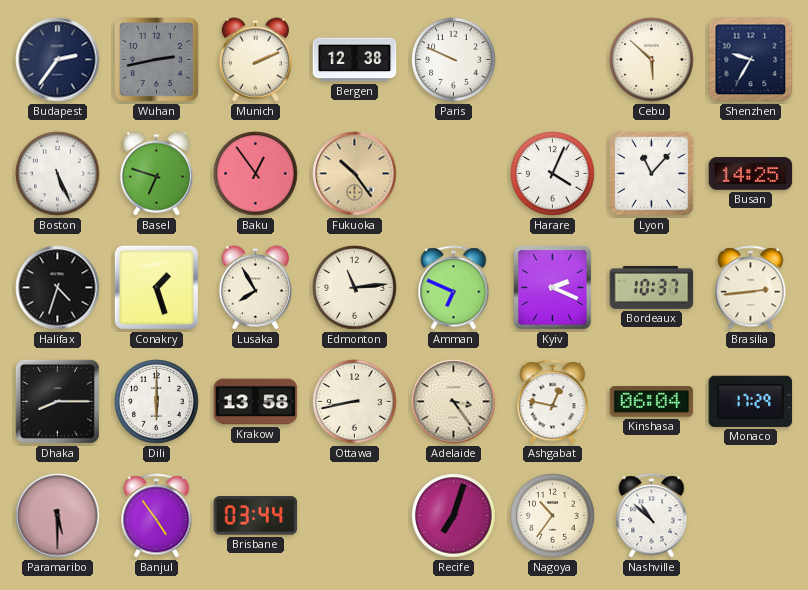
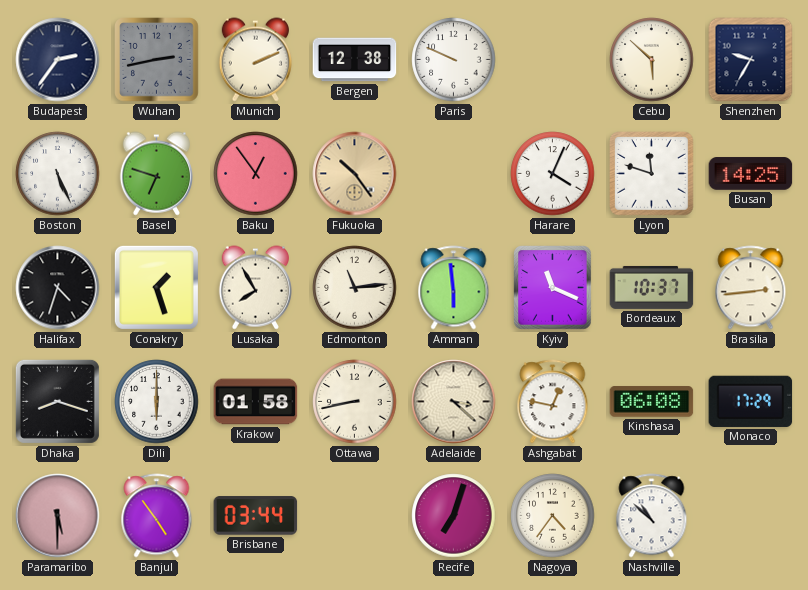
Lyon: 11:07 -> 11:48
Amman: 6:49 -> 5:59
Kyiv: 2:19 -> 11:19
Dhaka: 8:15 -> 8:18
Krakow: 13:58 -> 01:58
Adelaide: 3:24 -> 3:22
Kinshasa: 06:04 -> 06:08
Nagoya: 10:36 -> 4:36
